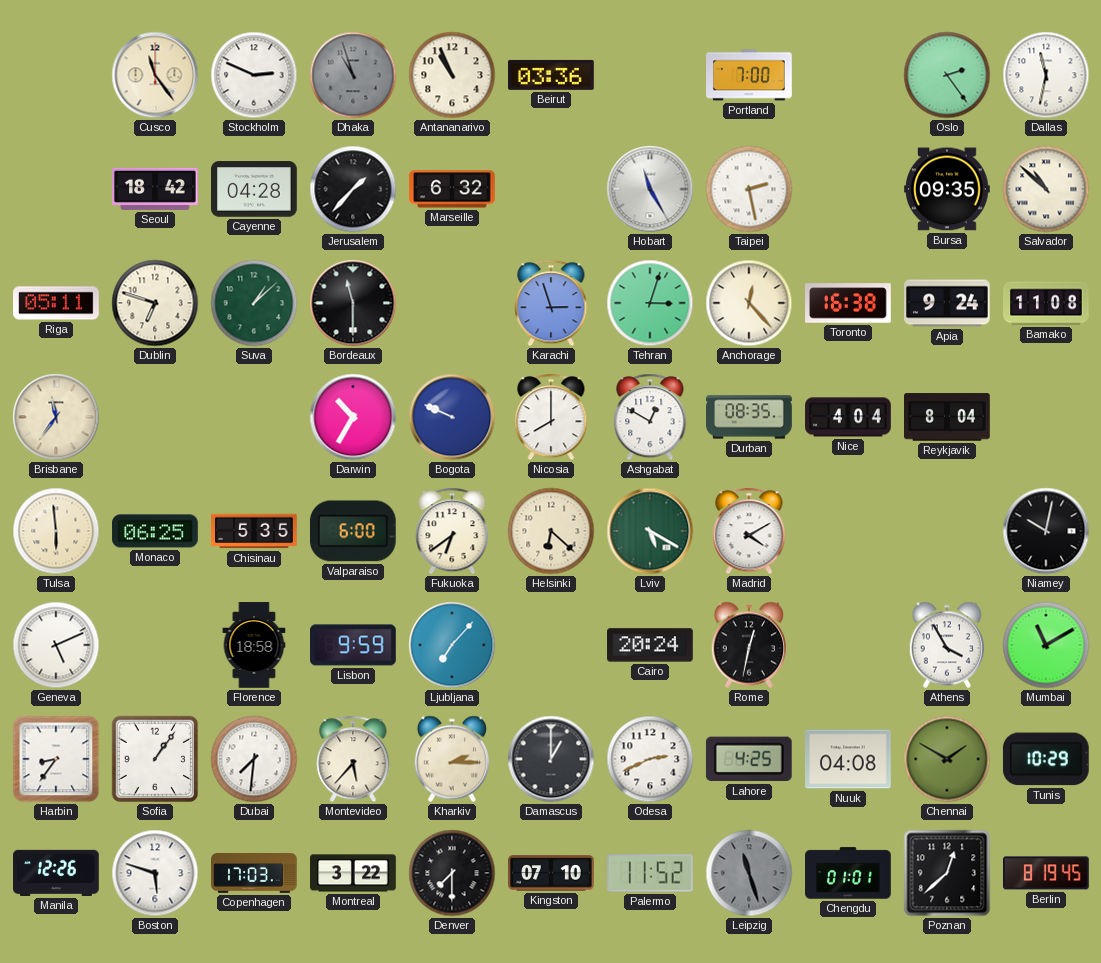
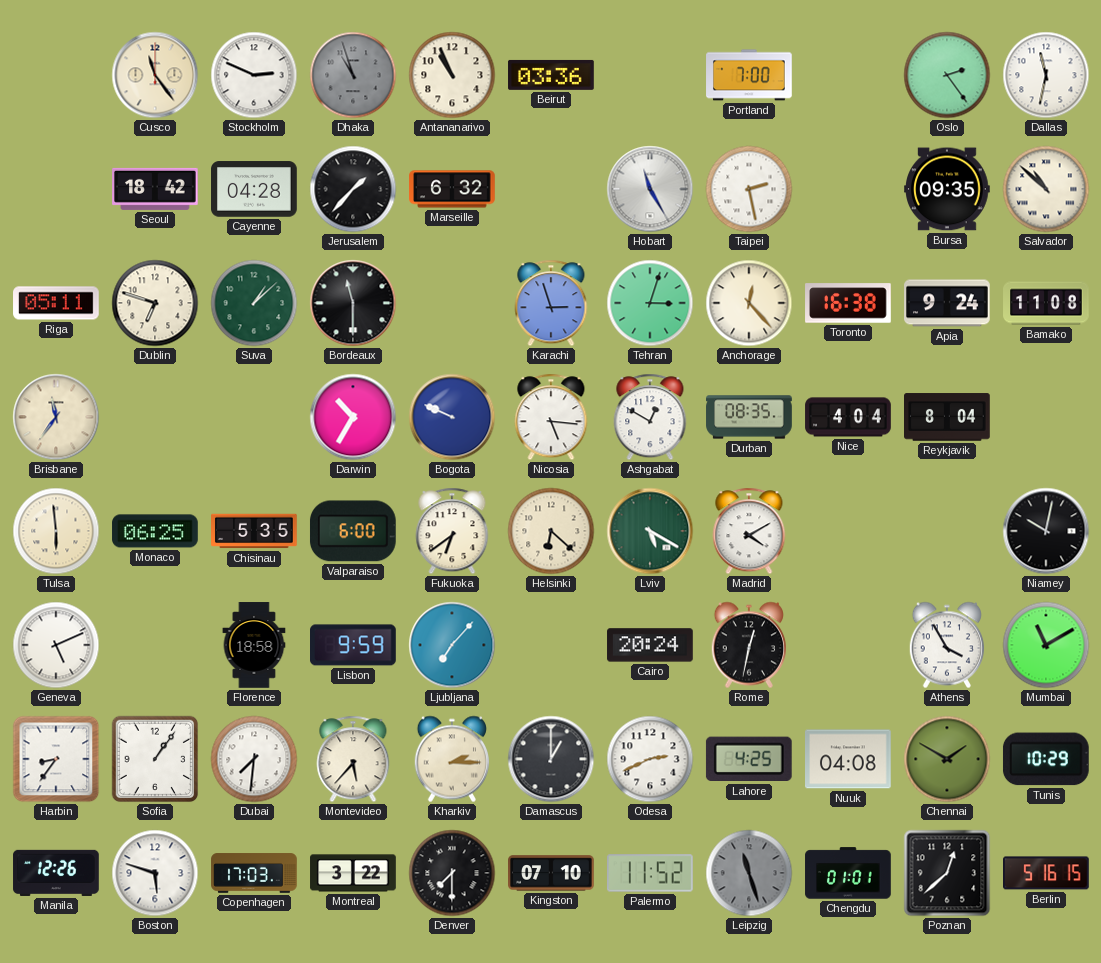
Nicosia: 8:00 -> 5:16
Berlin: 8:19 -> 5:16
